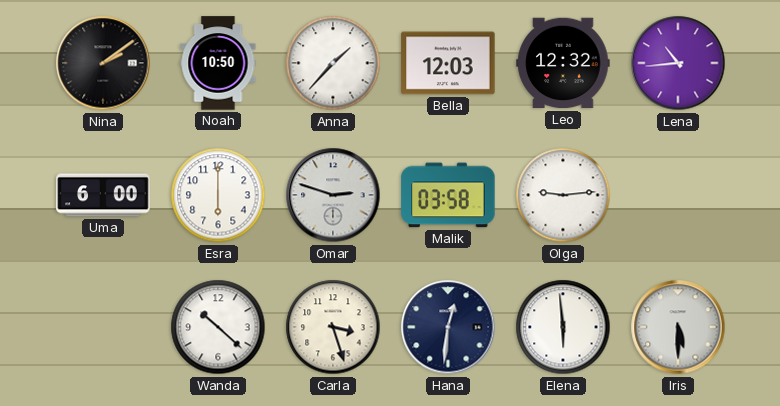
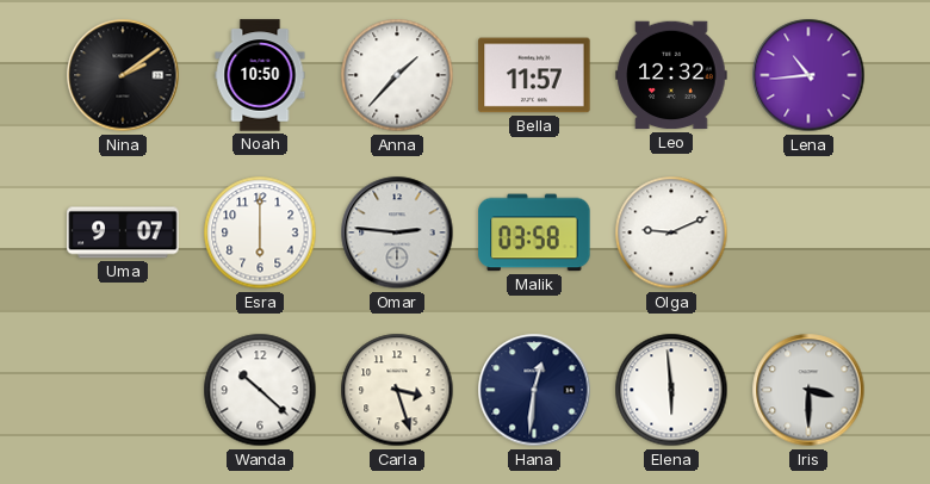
Bella: 12:03 -> 11:57
Uma: 6:00 -> 9:07
Omar: 2:48 -> 2:46
Olga: 9:14 -> 9:11
Iris: 5:30 -> 3:30
